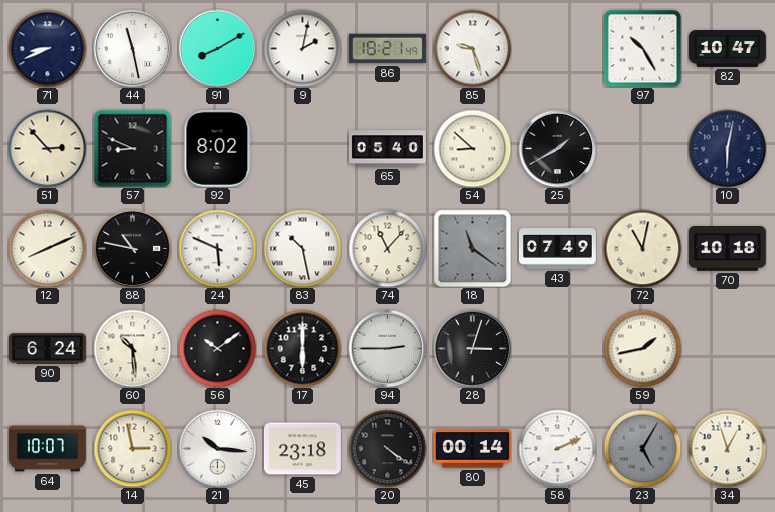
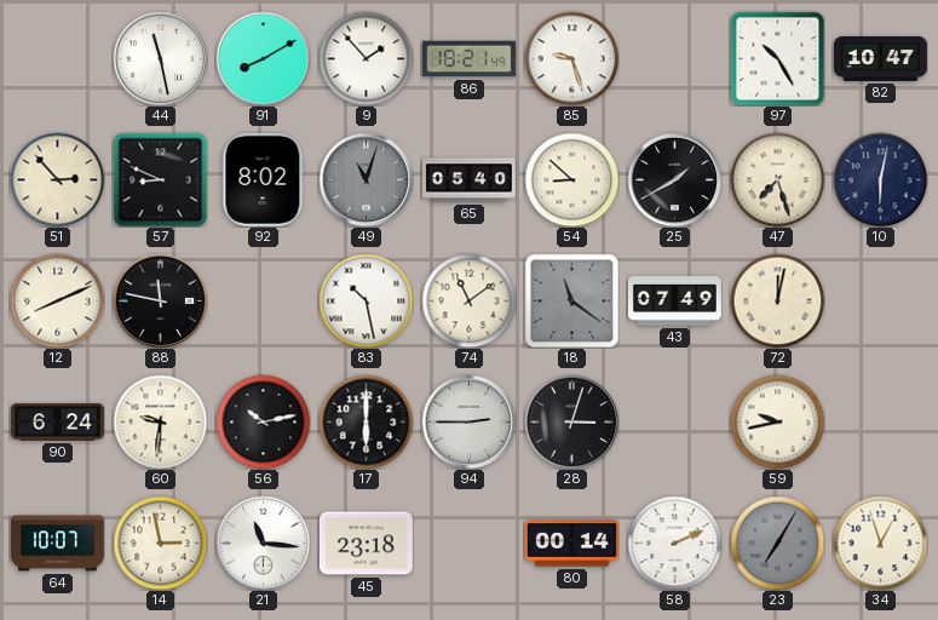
71: 8:41 -> none
9: 2:02 -> 1:53
49: none -> 11:03
47: none -> 7:27
88: 10:47 -> 11:47
24: 5:49 -> none
74: 11:07 -> 11:09
72: 11:02 -> 12:02
70: 10:18 -> none
60: 10:29 -> 9:31
56: 10:09 -> 10:13
59: 1:43 -> 9:43
21: 10:16 -> 11:16
20: 4:21 -> none
23: 5:05 -> 7:05
